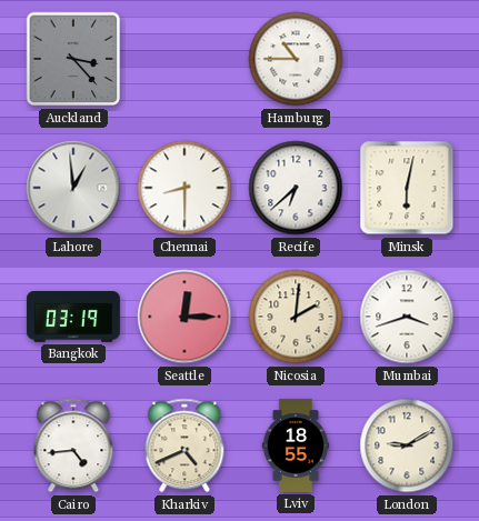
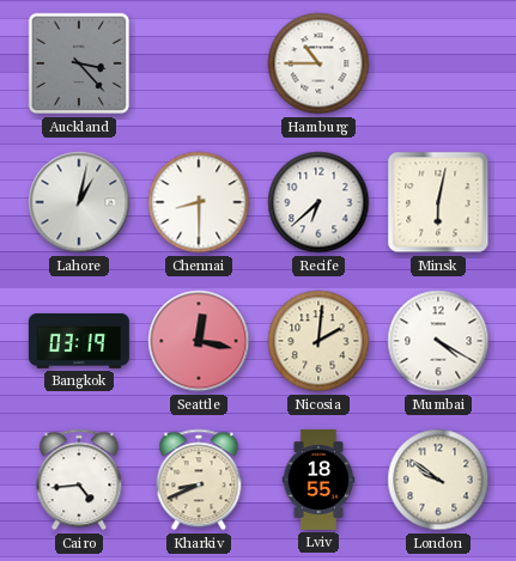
Lahore: 12:59 -> 1:02
Seattle: 12:15 -> 12:17
Mumbai: 3:42 -> 4:20
Kharkiv: 4:41 -> 8:41
London: 9:10 -> 9:51
